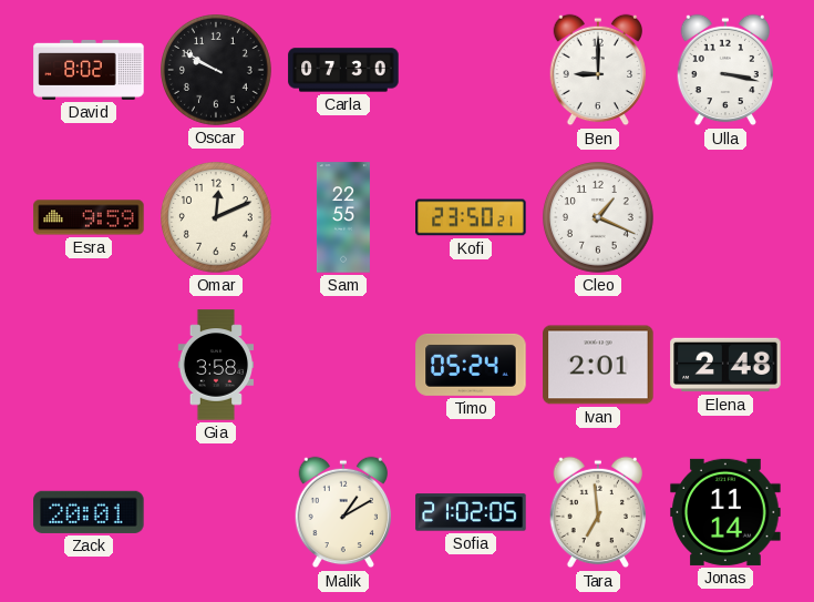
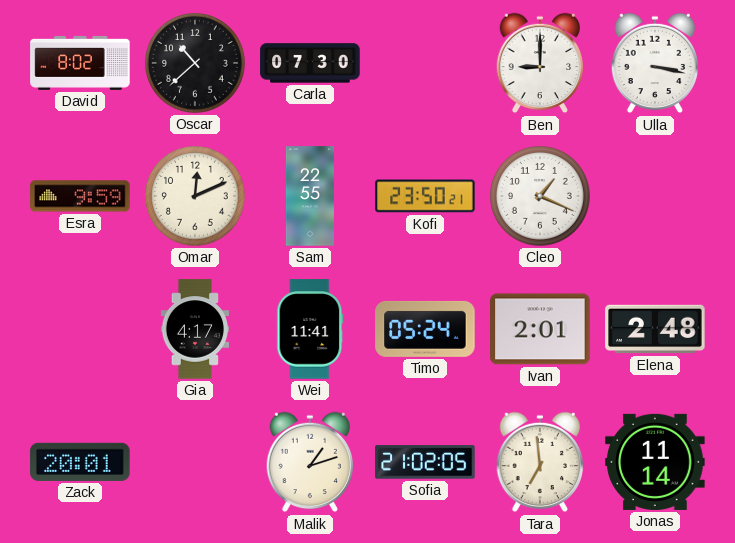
Oscar: 9:50 -> 10:38
Gia: 3:58 -> 4:17
Wei: none -> 11:41
Malik: 1:10 -> 1:12
